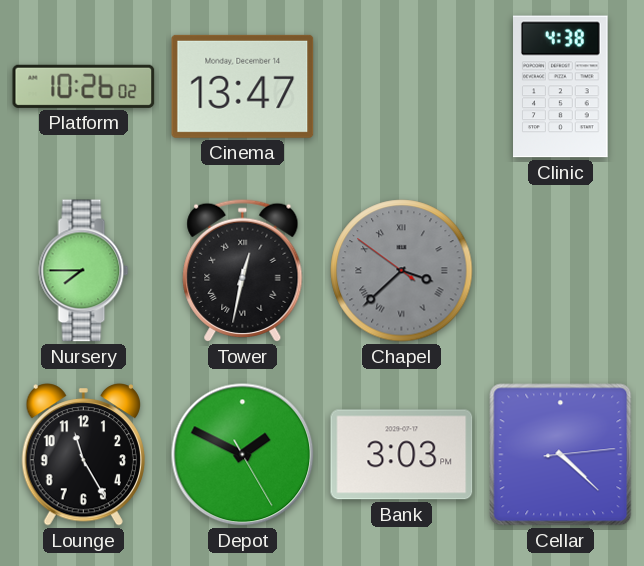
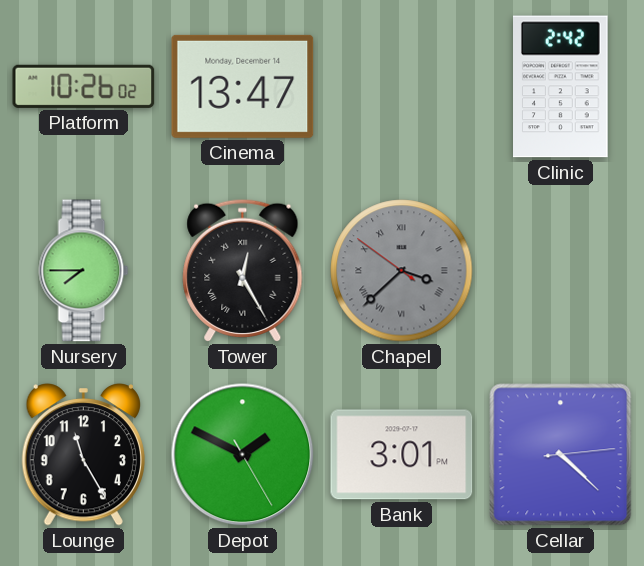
Clinic: 4:38 -> 2:42
Tower: 12:32 -> 12:25
Bank: 3:03 -> 3:01
